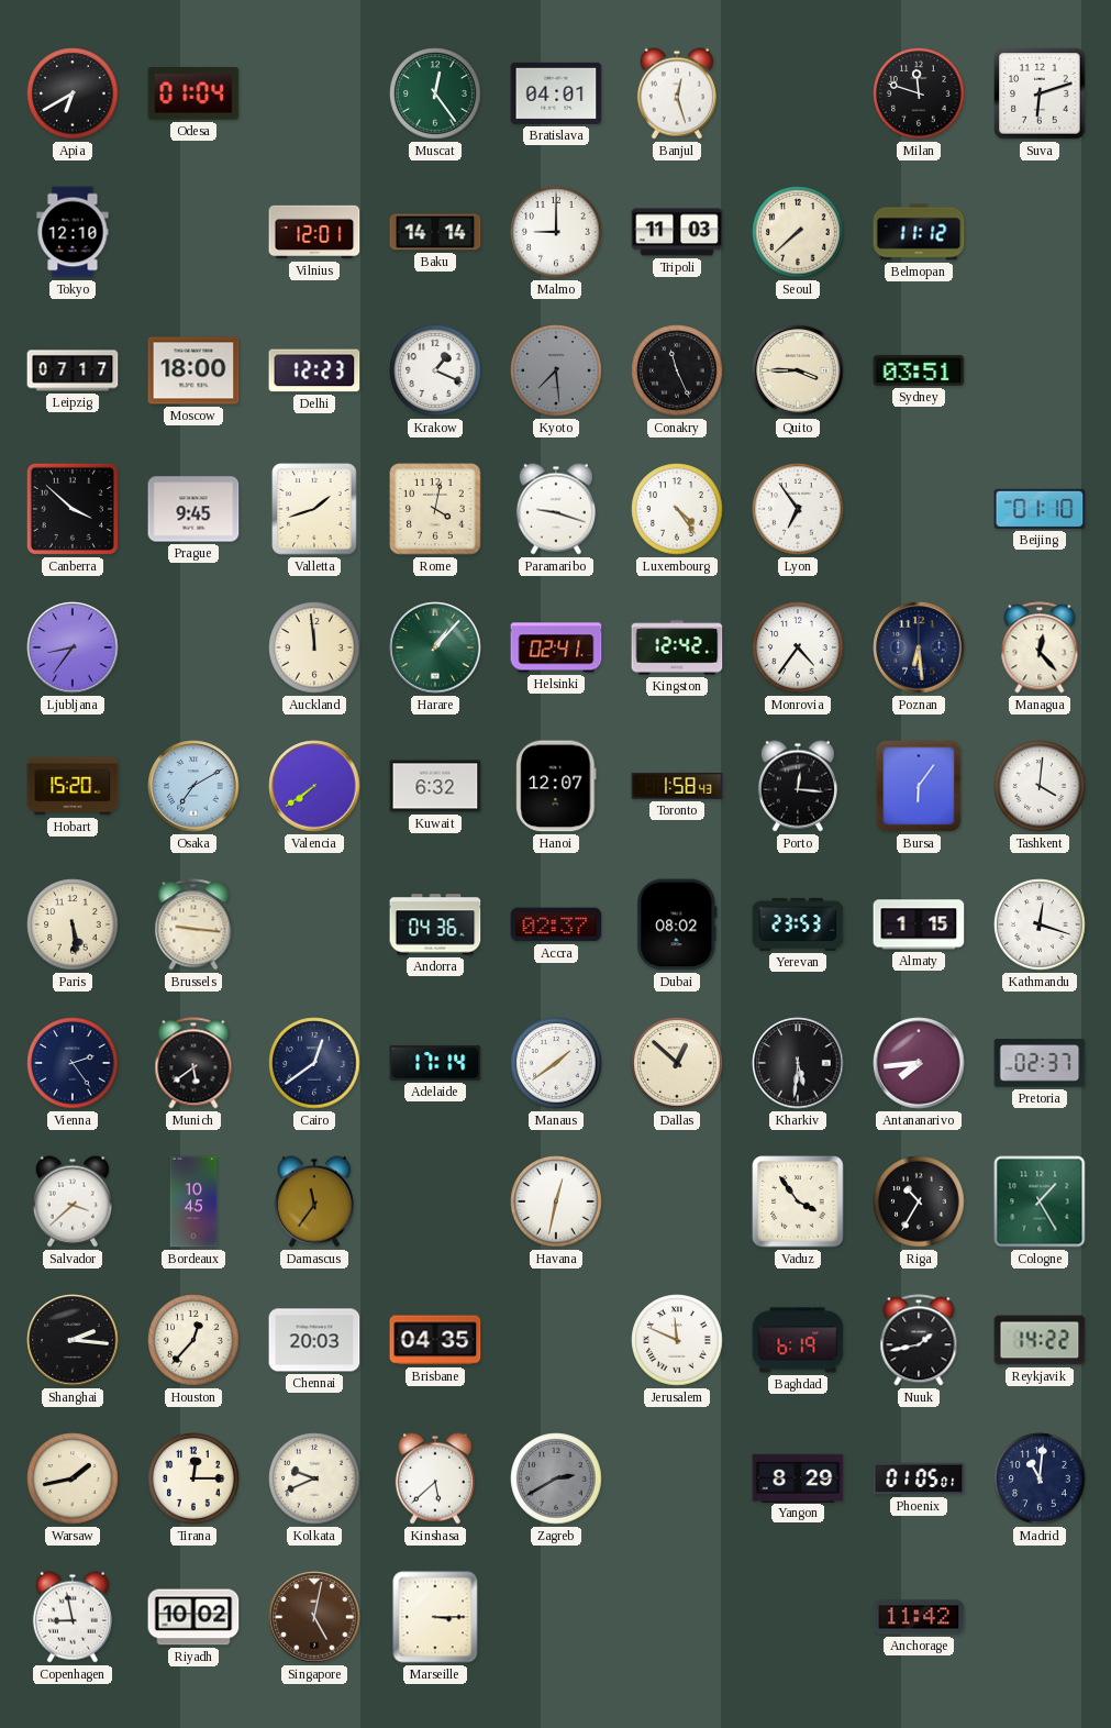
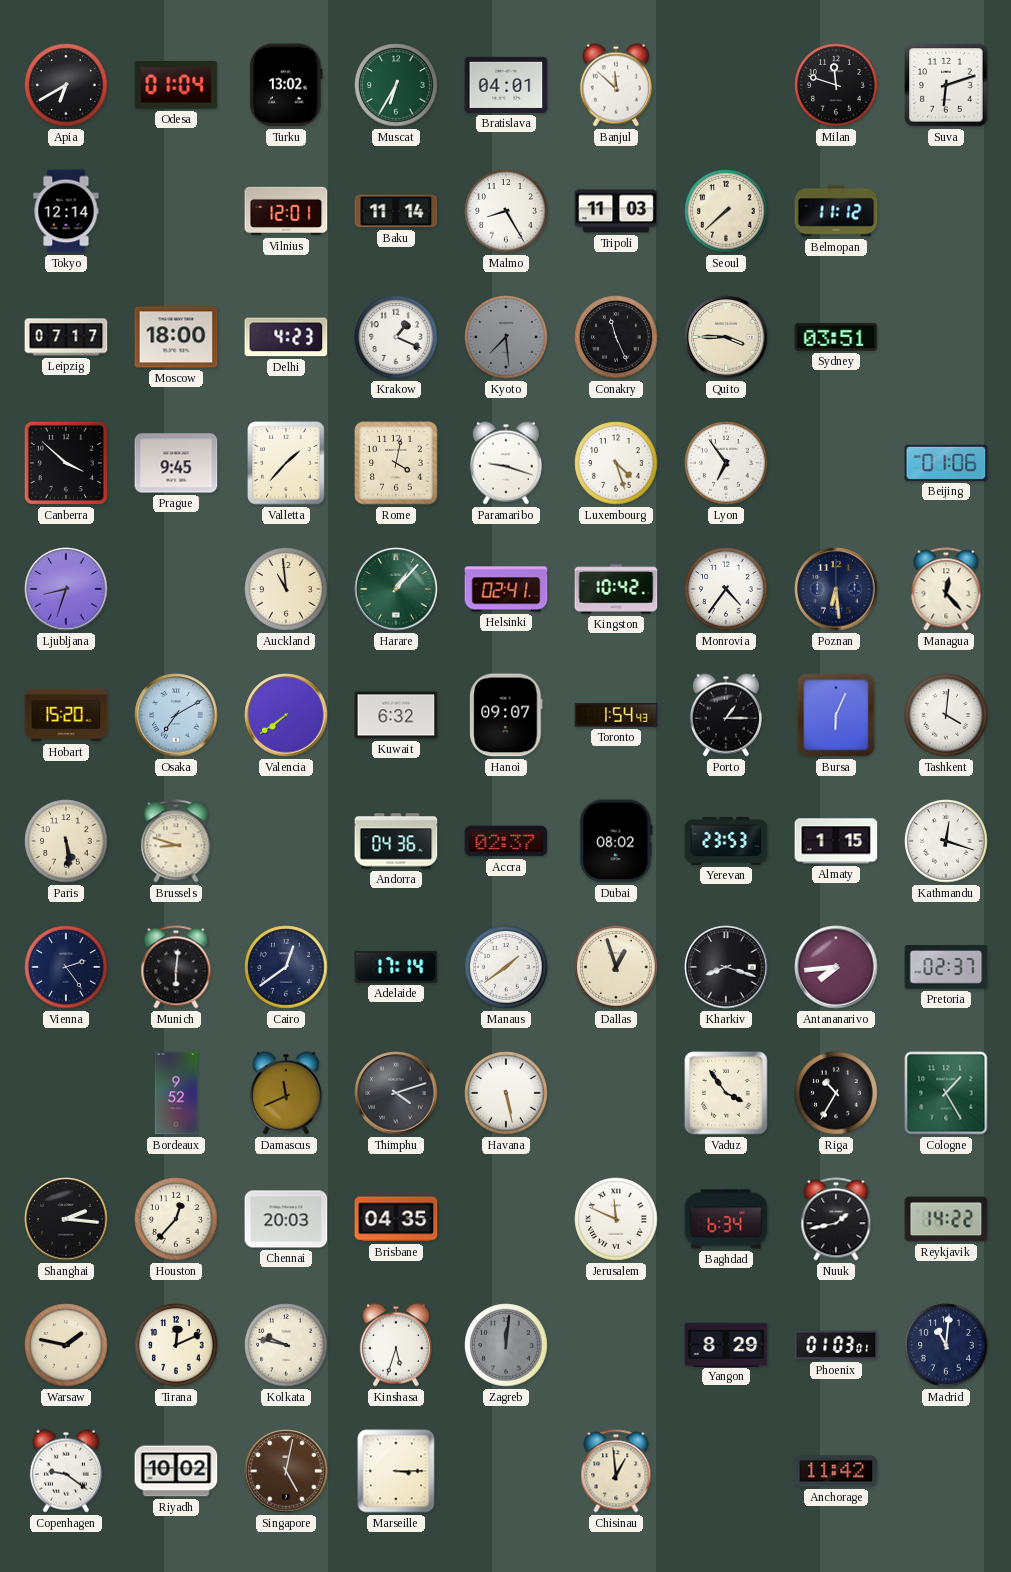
Turku: none -> 13:02
Muscat: 12:24 -> 6:35
Banjul: 12:27 -> 11:52
Tokyo: 12:10 -> 12:14
Baku: 14:14 -> 11:14
Malmo: 9:00 -> 8:25
Delhi: 12:23 -> 4:23
Valletta: 1:42 -> 1:37
Luxembourg: 4:24 -> 4:27
Beijing: 01:10 -> 01:06
Ljubljana: 8:36 -> 8:33
Auckland: 11:59 -> 10:59
Kingston: 12:42 -> 10:42
Hanoi: 12:07 -> 09:07
Toronto: 1:58 -> 1:54
Porto: 12:16 -> 1:15
Bursa: 6:06 -> 6:04
Brussels: 9:16 -> 8:48
Munich: 5:39 -> 6:01
Dallas: 12:52 -> 12:57
Kharkiv: 5:31 -> 8:18
Salvador: 3:38 -> none
Bordeaux: 10:45 -> 9:52
Damascus: 11:36 -> 11:41
Thimphu: none -> 4:12
Havana: 12:32 -> 5:28
Baghdad: 6:19 -> 6:34
Warsaw: 1:43 -> 1:47
Tirana: 12:15 -> 12:11
Kolkata: 9:41 -> 9:47
Kinshasa: 5:38 -> 5:33
Zagreb: 2:40 -> 12:01
Phoenix: 01:05 -> 01:03
Copenhagen: 8:58 -> 9:21
Chisinau: none -> 12:59
